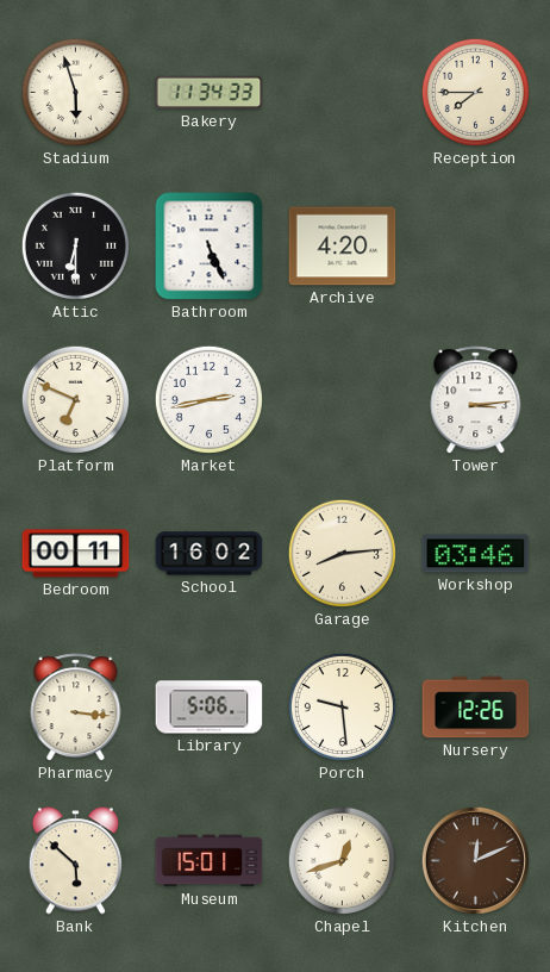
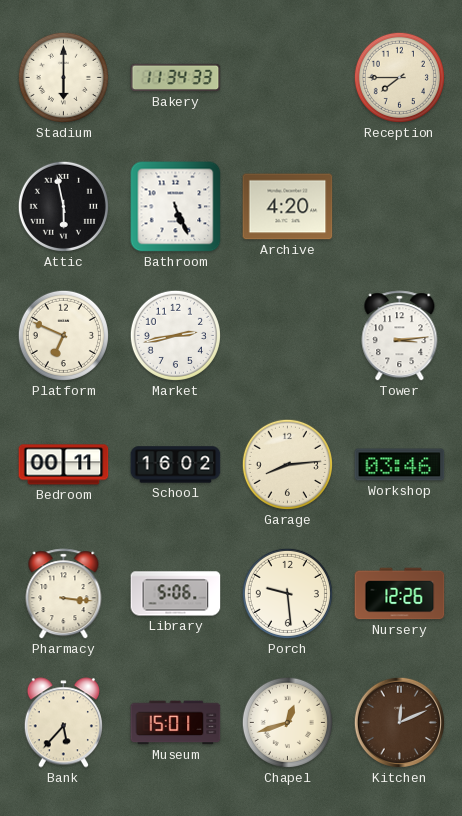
Stadium: 5:57 -> 6:00
Attic: 6:30 -> 5:58
Bank: 5:52 -> 5:37
